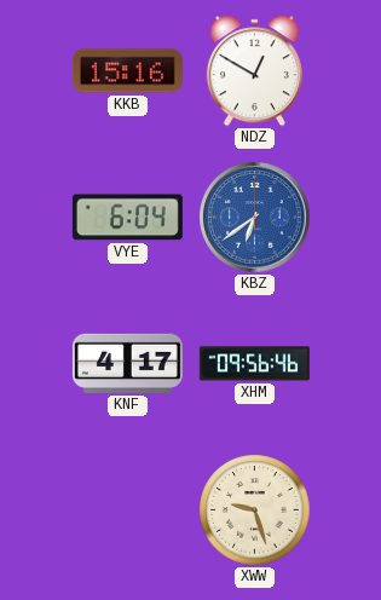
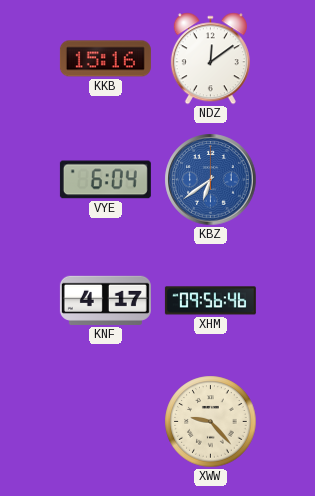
NDZ: 12:50 -> 12:09
XWW: 9:27 -> 9:23
